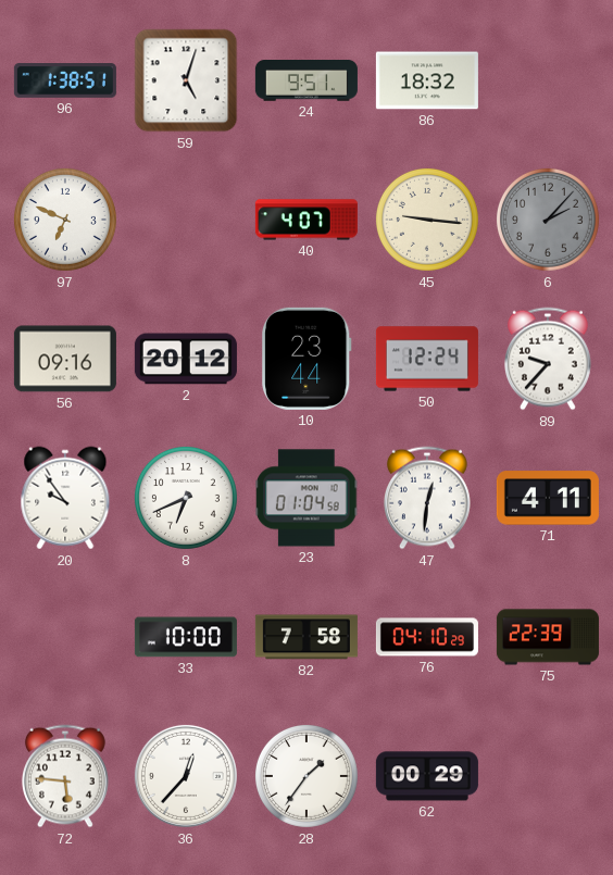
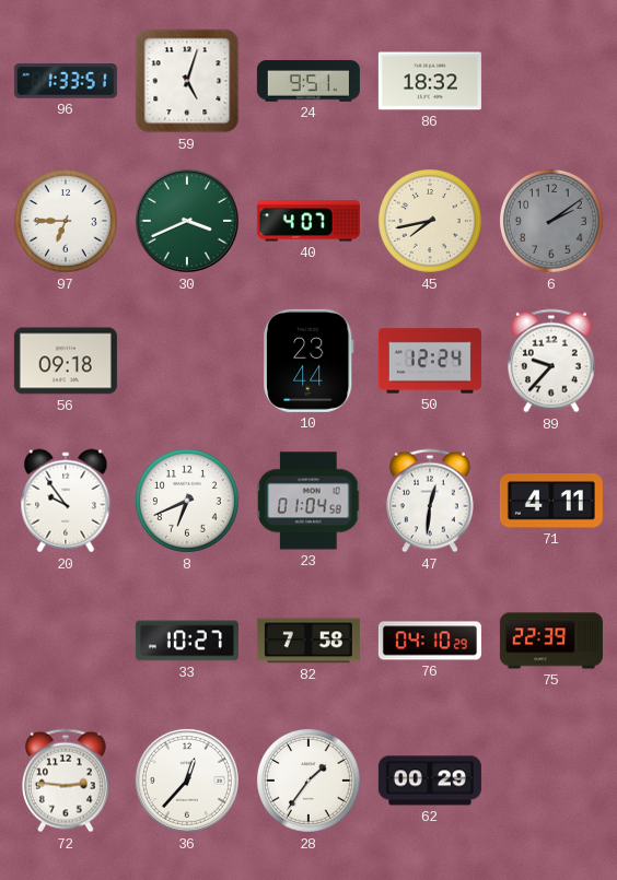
96: 1:38 -> 1:33
97: 6:49 -> 6:45
30: none -> 3:41
45: 9:16 -> 7:43
6: 2:07 -> 2:09
56: 09:16 -> 09:18
2: 20:12 -> none
33: 10:00 -> 10:27
72: 5:46 -> 2:46
